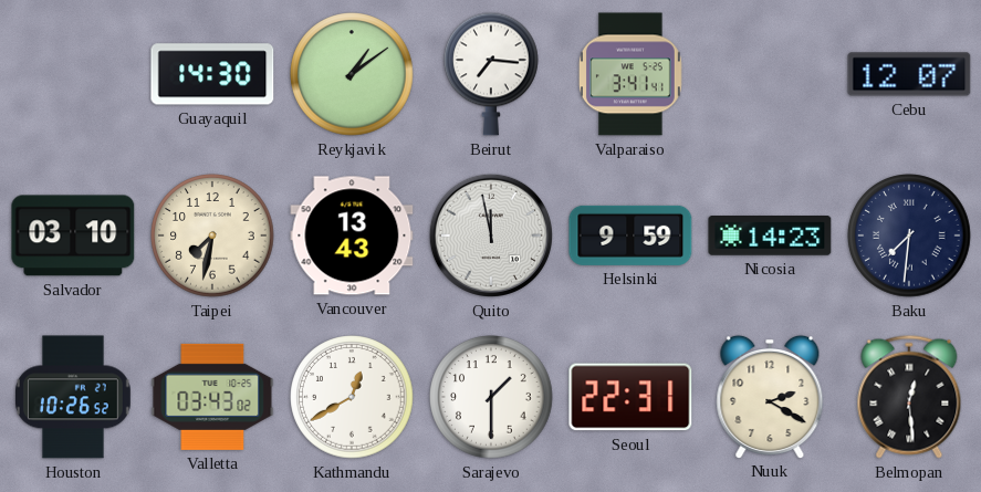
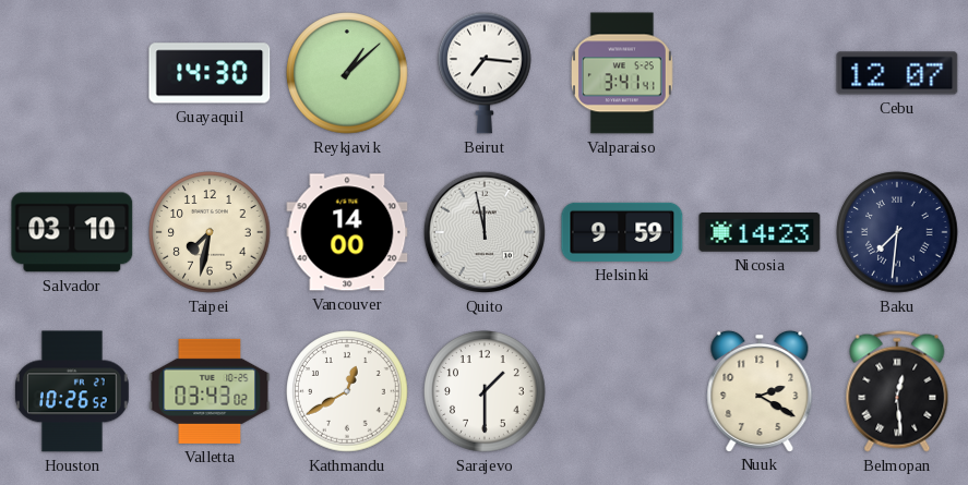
Reykjavik: 1:09 -> 1:08
Vancouver: 13:43 -> 14:00
Seoul: 22:31 -> none
